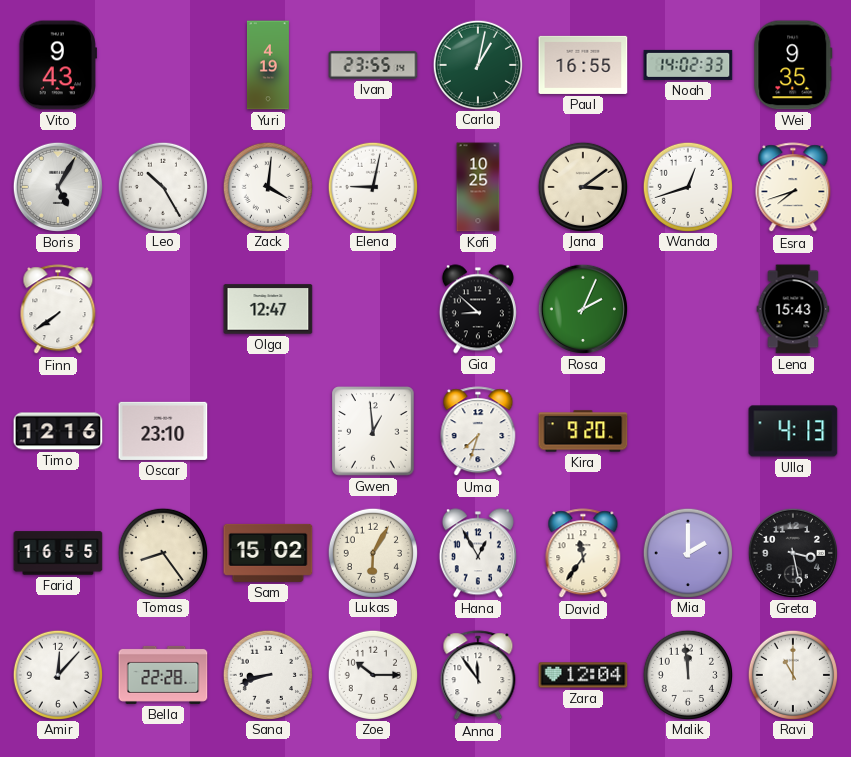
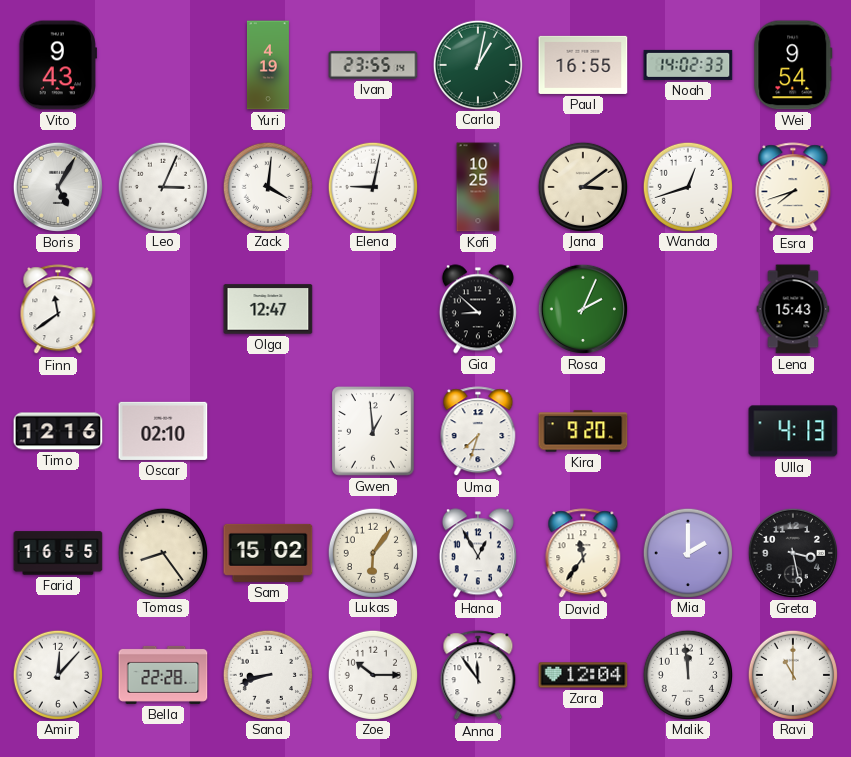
Wei: 9:35 -> 9:54
Leo: 10:25 -> 3:04
Finn: 7:39 -> 11:39
Oscar: 23:10 -> 02:10
Lukas: 6:05 -> 6:06
